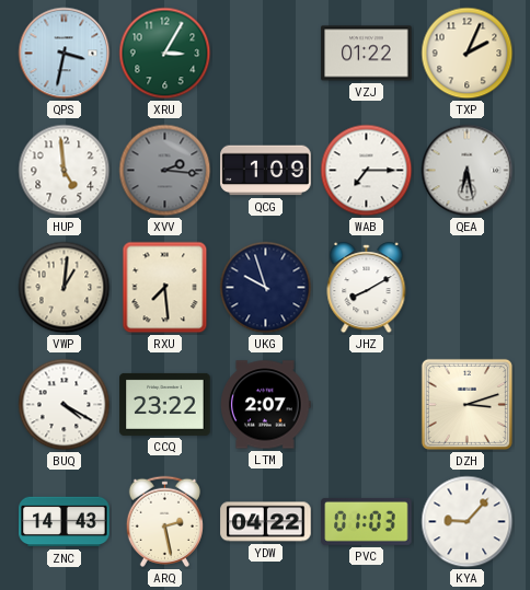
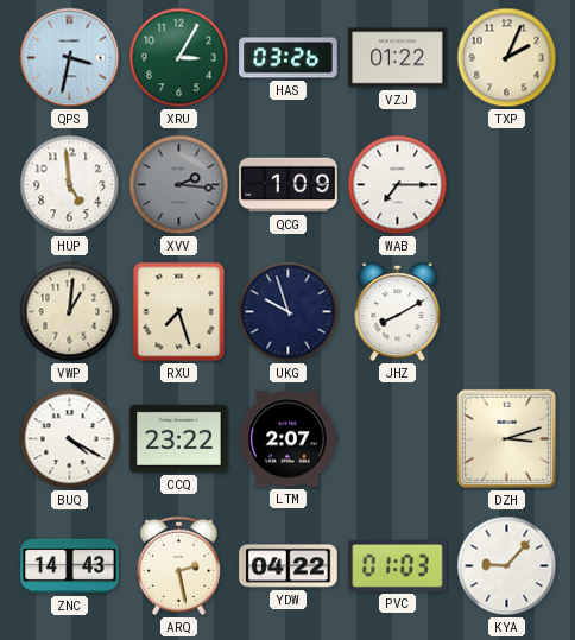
HAS: none -> 03:26
QEA: 6:28 -> none
RXU: 7:29 -> 7:27
